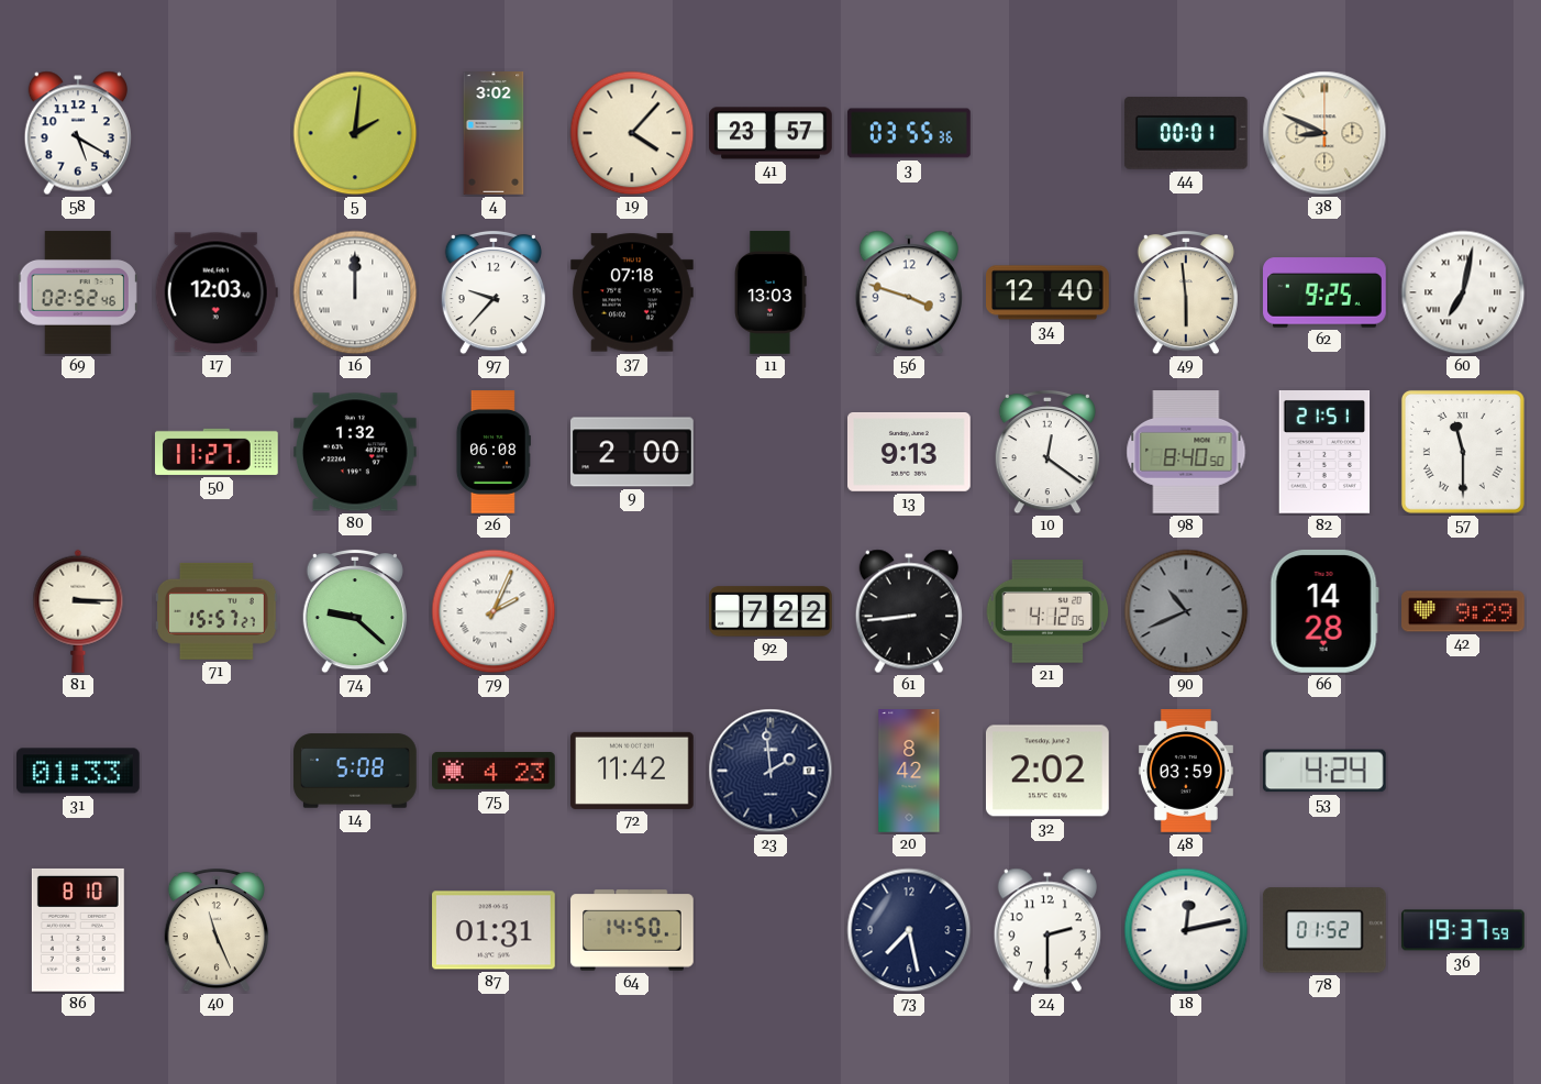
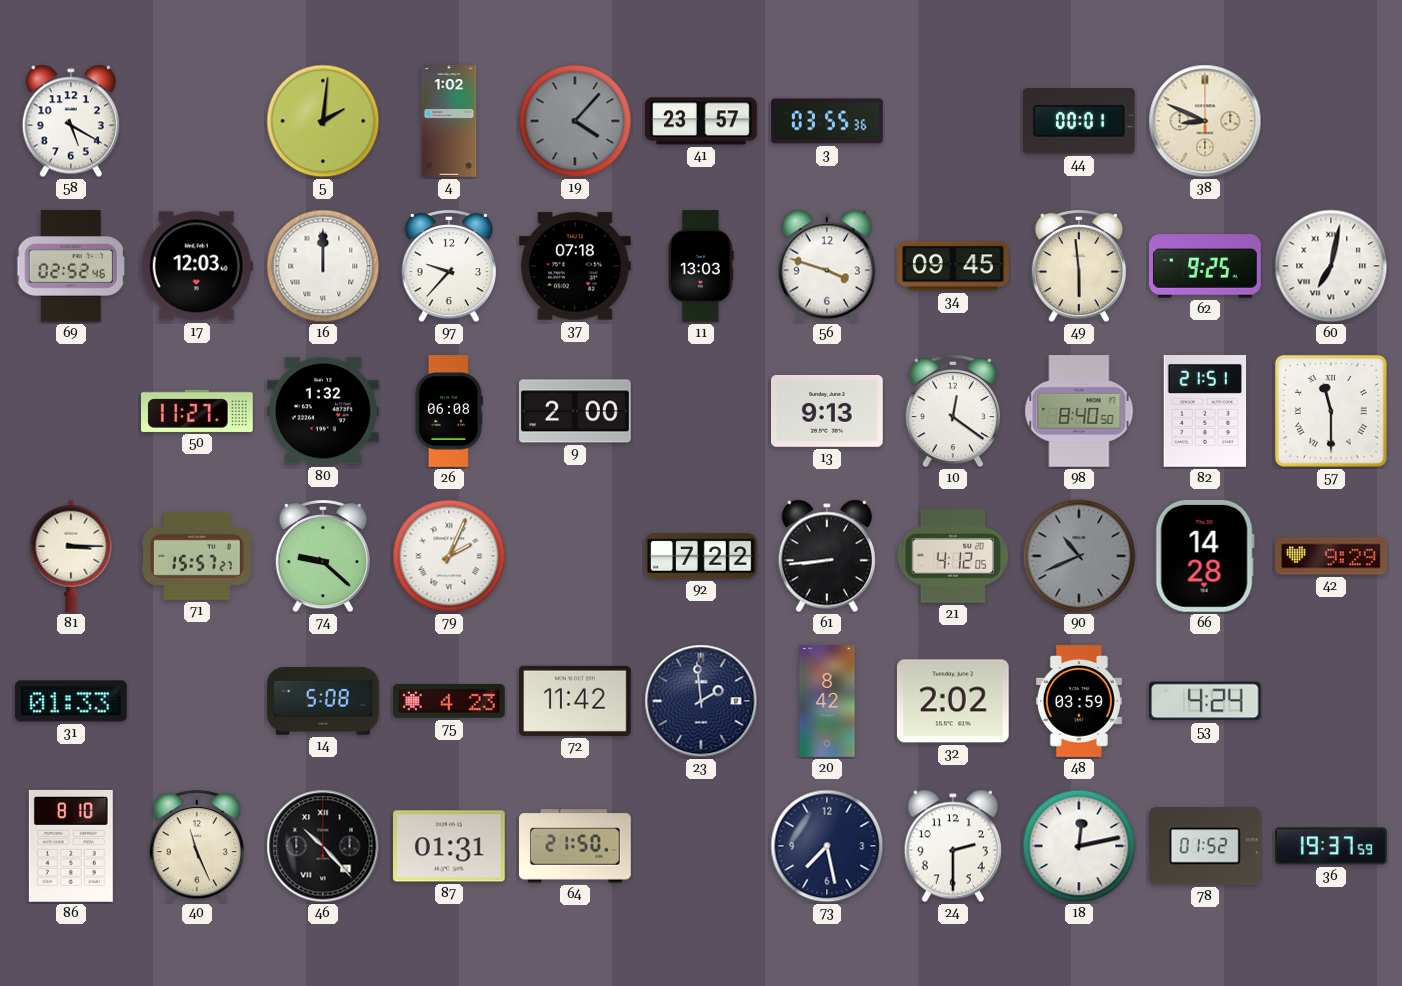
4: 3:02 -> 1:02
19 dial: cream -> grey
34: 12:40 -> 09:45
46: none -> 10:23
64: 14:50 -> 21:50
